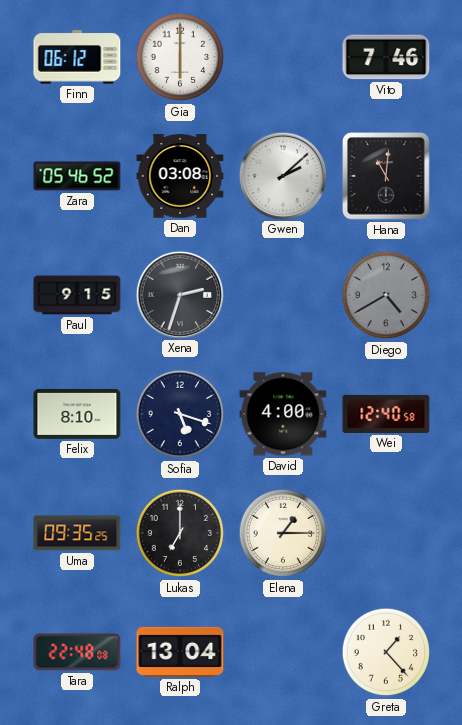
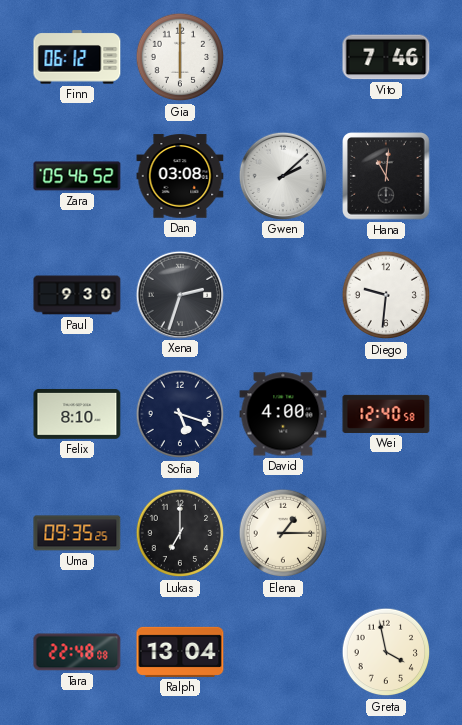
Paul: 9:15 -> 9:30
Diego: 4:40 -> 9:31
Diego dial: grey -> white
Greta: 1:23 -> 3:58
